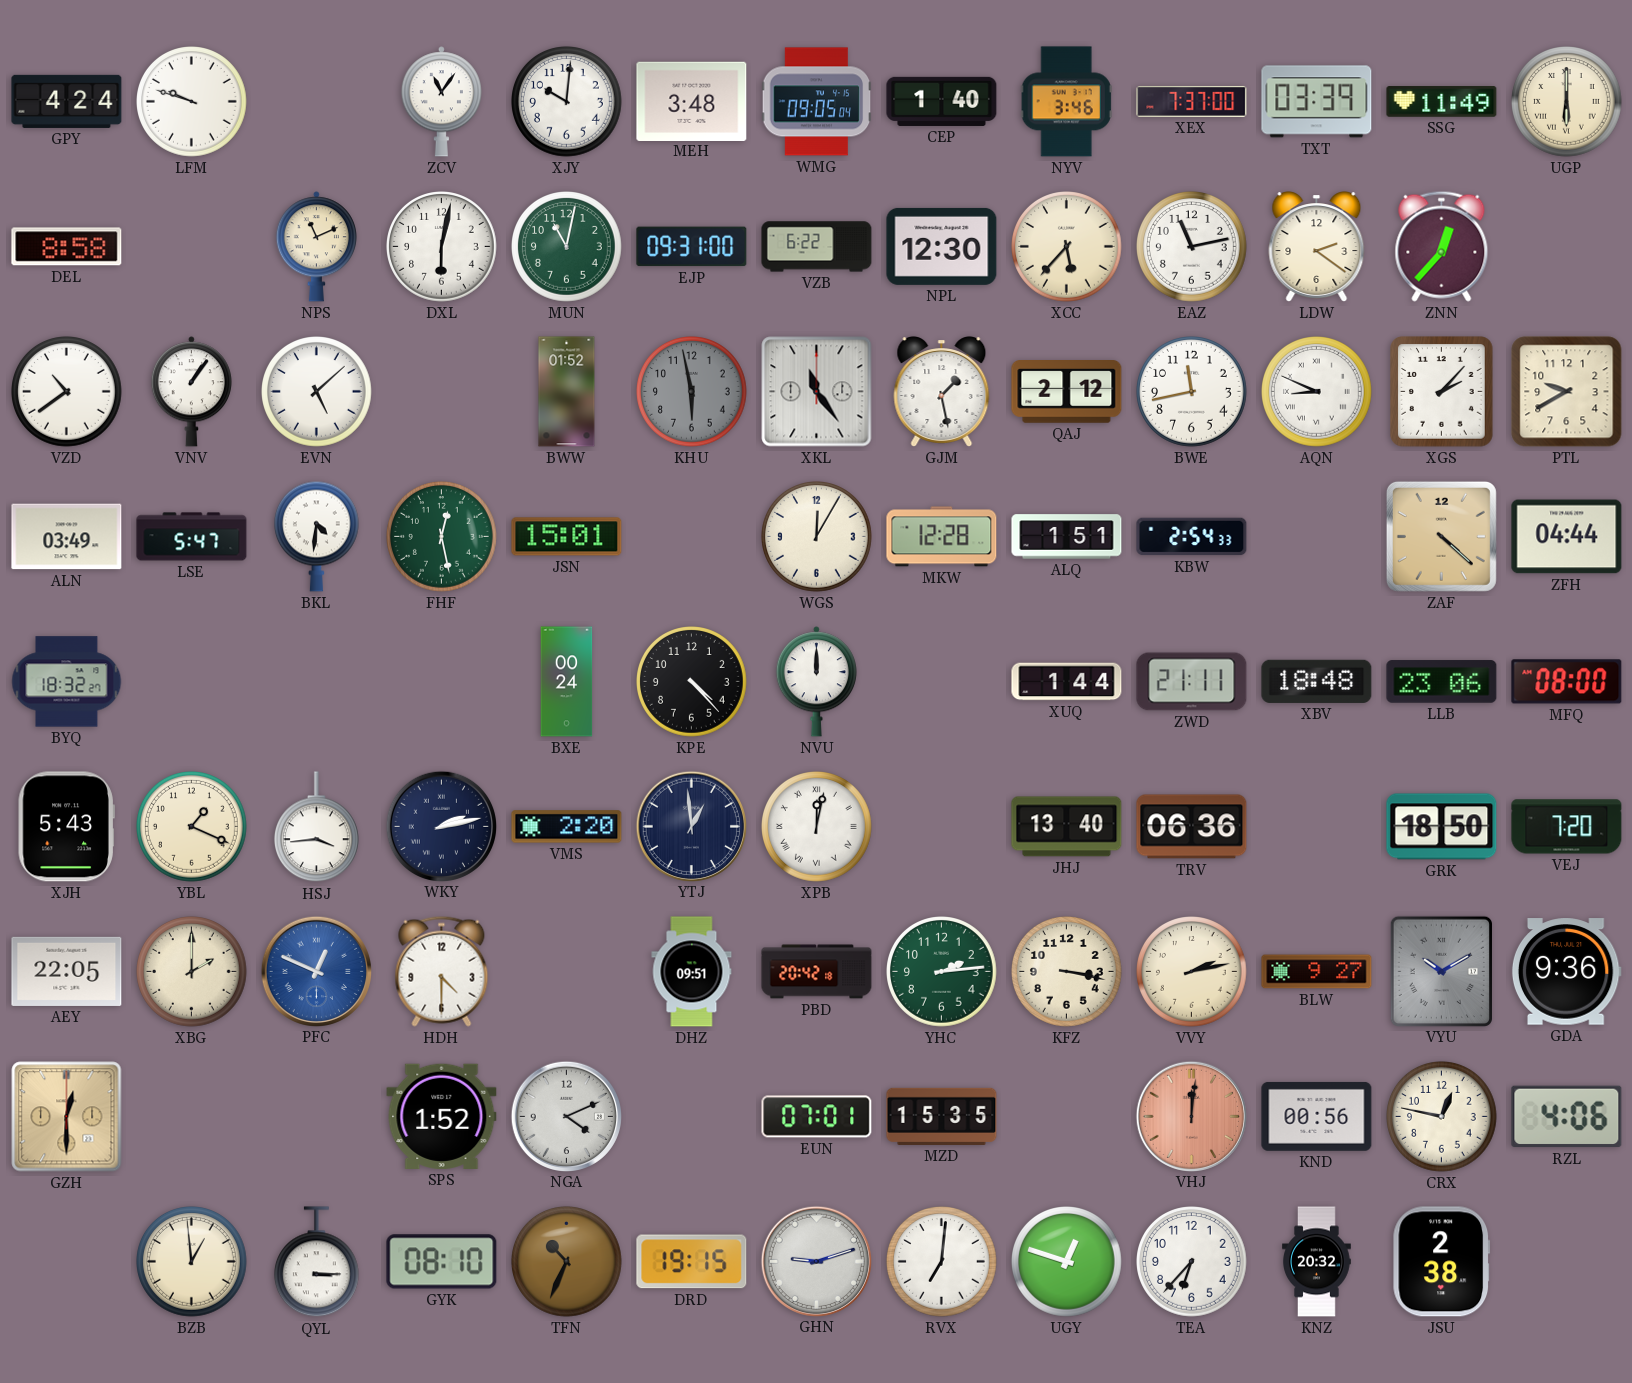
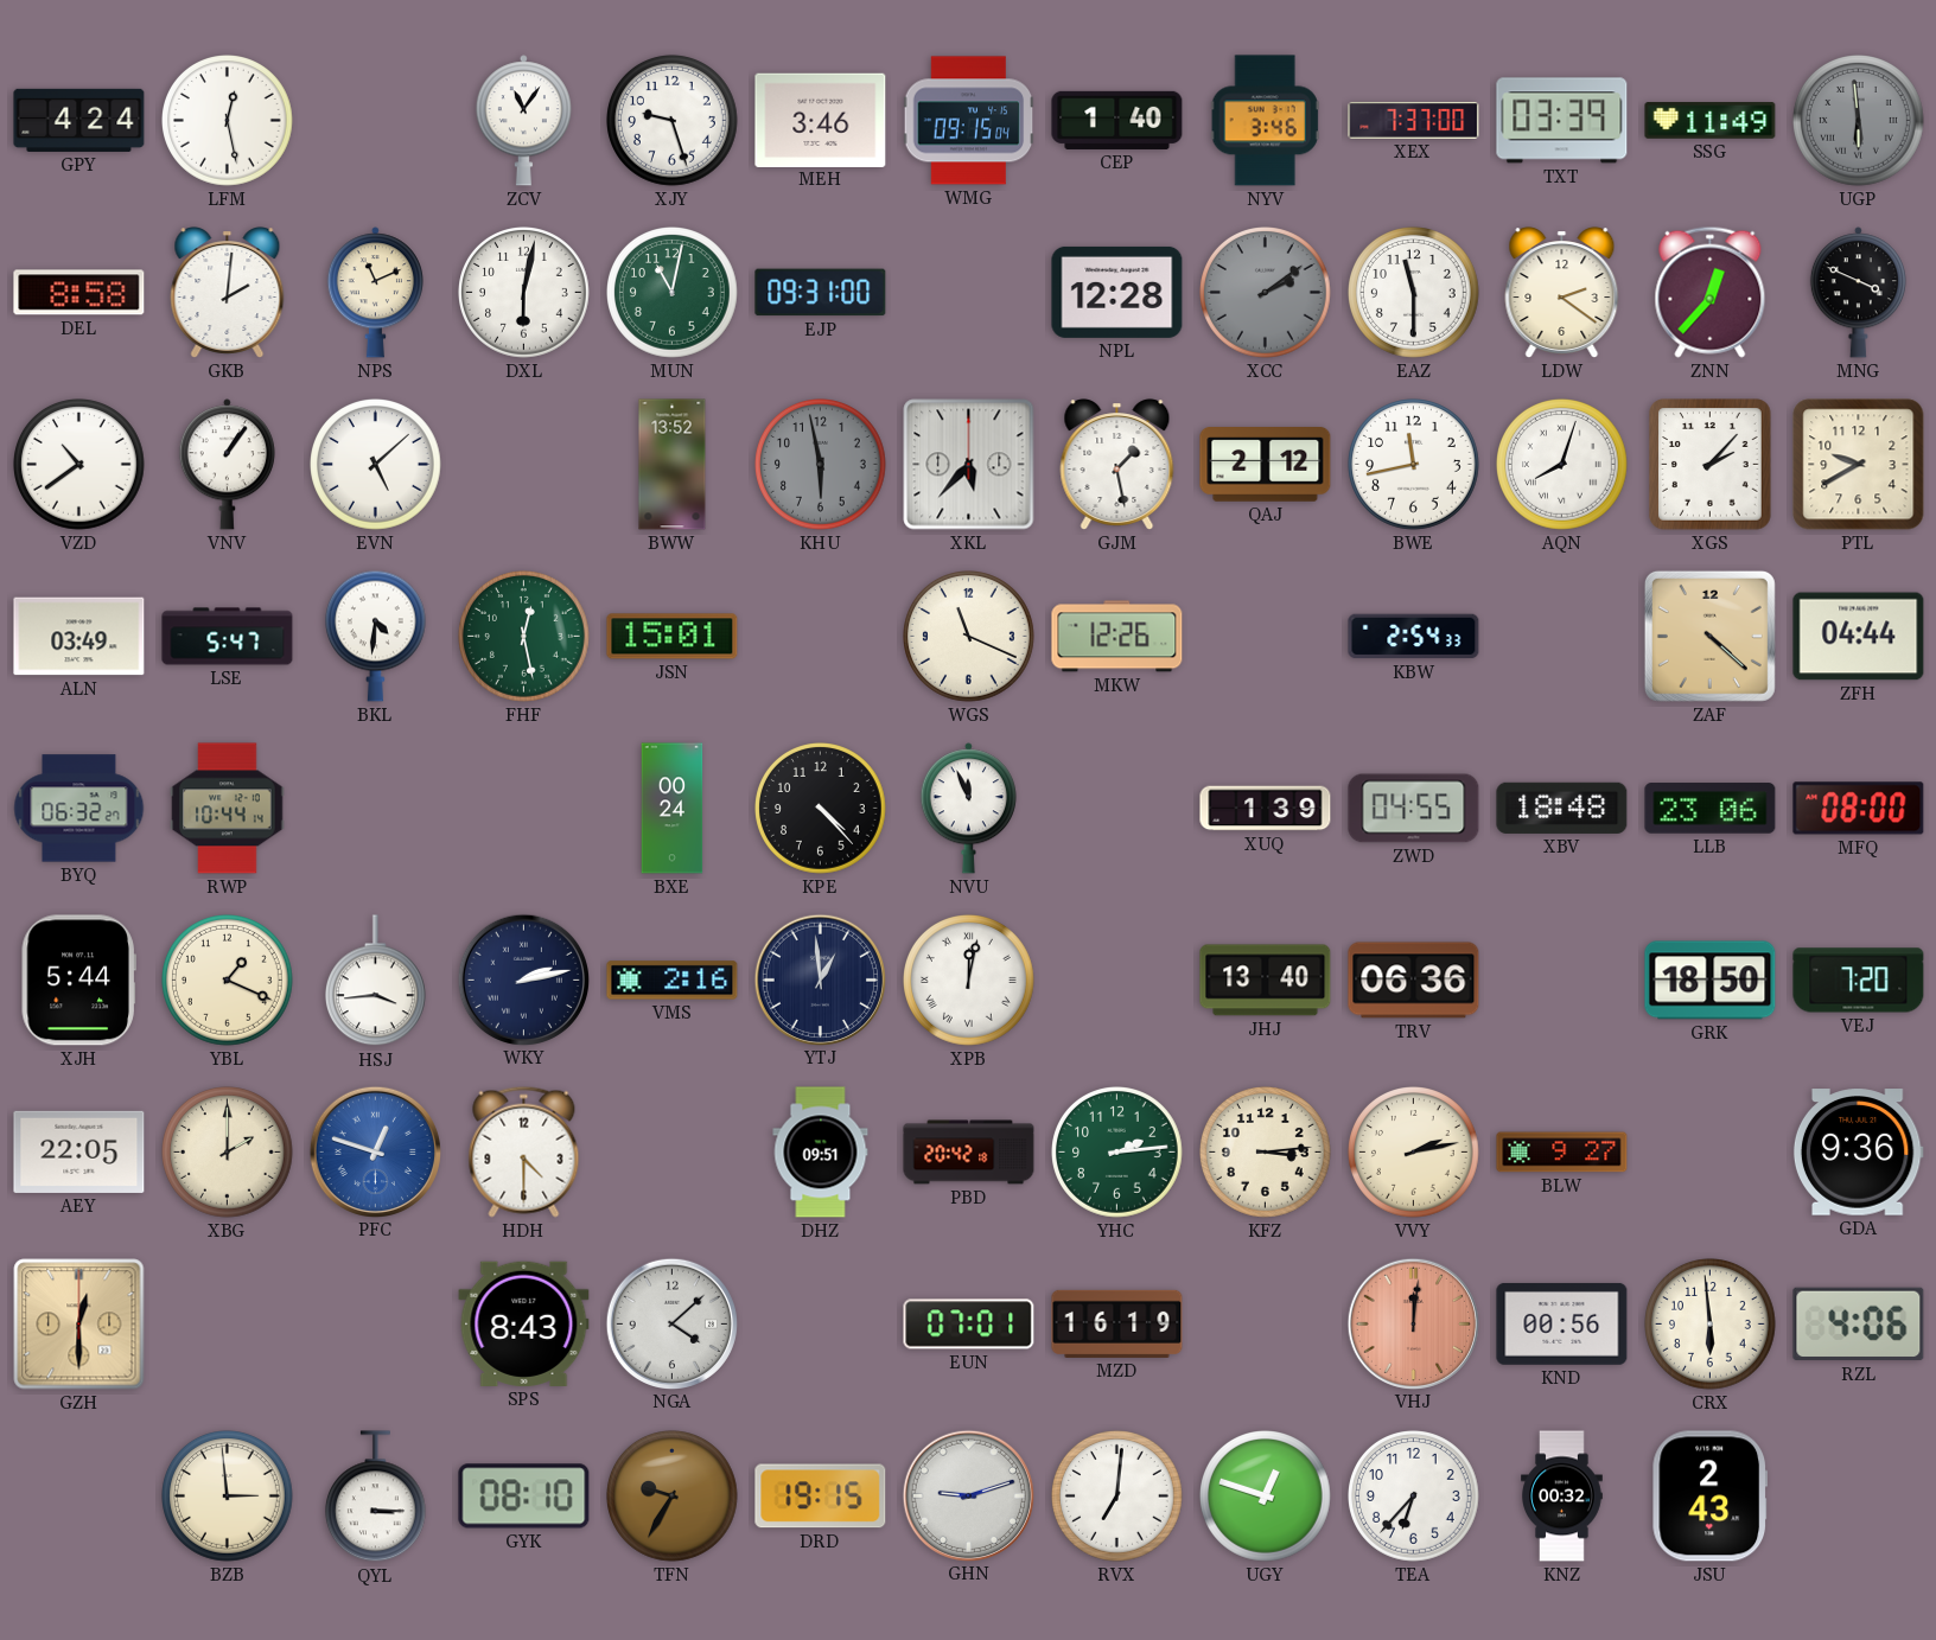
LFM: 9:48 -> 12:28
XJY: 10:01 -> 9:27
MEH: 3:48 -> 3:46
WMG: 09:05 -> 09:15
UGP: 6:00 -> 5:59
UGP dial: cream -> grey
GKB: none -> 2:01
VZB: 6:22 -> none
NPL: 12:30 -> 12:28
XCC: 5:37 -> 2:09
XCC dial: cream -> grey
EAZ: 11:13 -> 11:30
MNG: none -> 3:49
BWW: 01:52 -> 13:52
XKL: 11:24 -> 5:37
AQN: 8:49 -> 8:03
WGS: 12:05 -> 11:19
MKW: 12:28 -> 12:26
ALQ: 1:51 -> none
BYQ: 18:32 -> 06:32
RWP: none -> 10:44
NVU: 12:00 -> 11:56
XUQ: 1:44 -> 1:39
ZWD: 21:11 -> 04:55
XJH: 5:43 -> 5:44
VMS: 2:20 -> 2:16
PFC: 12:49 -> 12:48
KFZ: 3:17 -> 3:14
VYU: 10:10 -> none
SPS: 1:52 -> 8:43
NGA: 4:11 -> 4:08
MZD: 15:35 -> 16:19
CRX: 12:47 -> 5:59
BZB: 12:59 -> 2:59
TFN: 10:34 -> 9:35
KNZ: 20:32 -> 00:32
JSU: 2:38 -> 2:43
